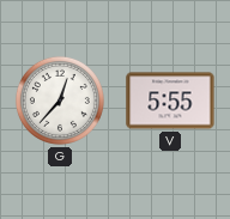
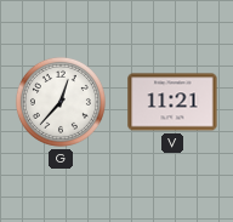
V: 5:55 -> 11:21
